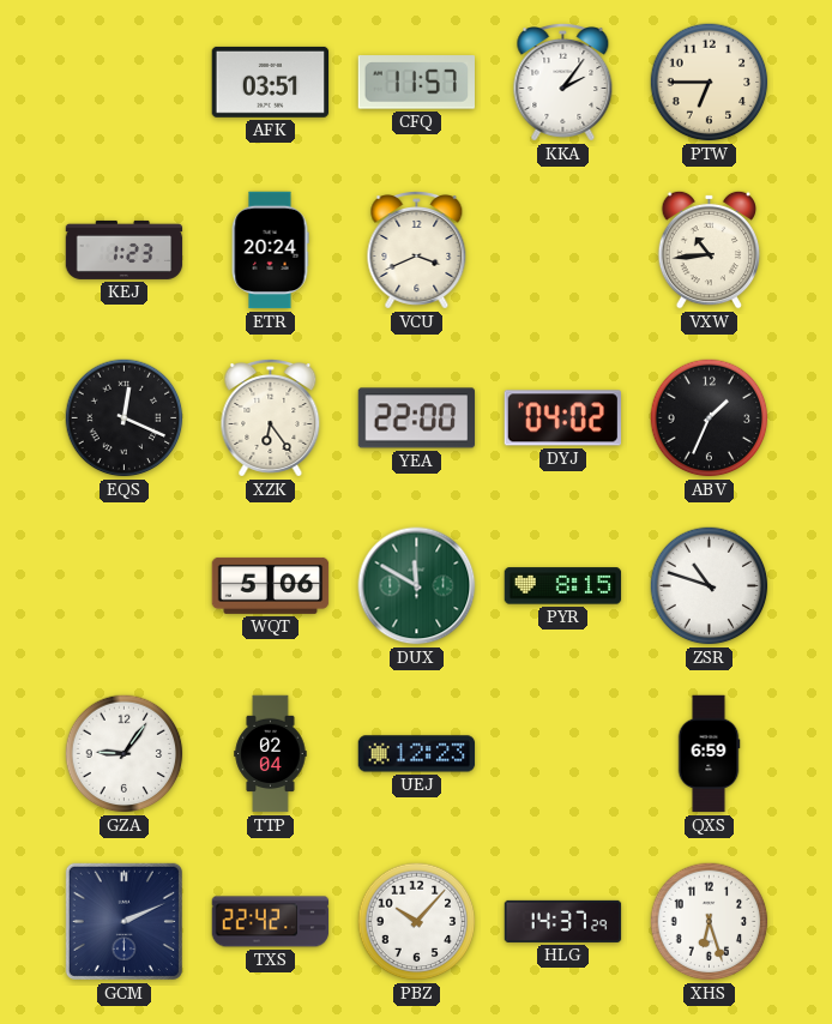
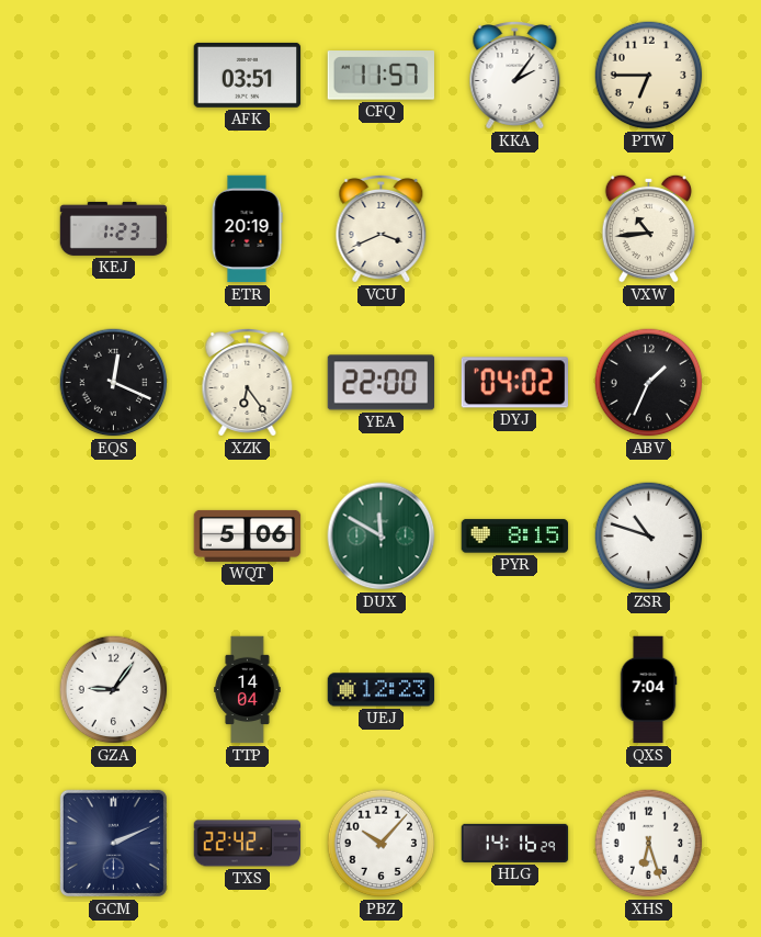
ETR: 20:24 -> 20:19
TTP: 02:04 -> 14:04
QXS: 6:59 -> 7:04
HLG: 14:37 -> 14:16
